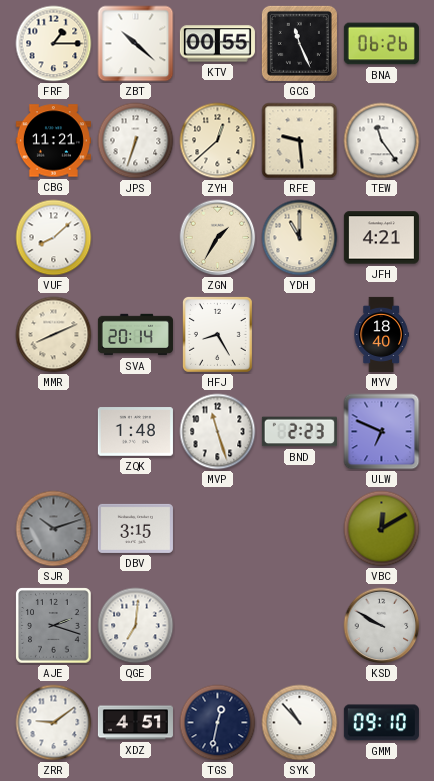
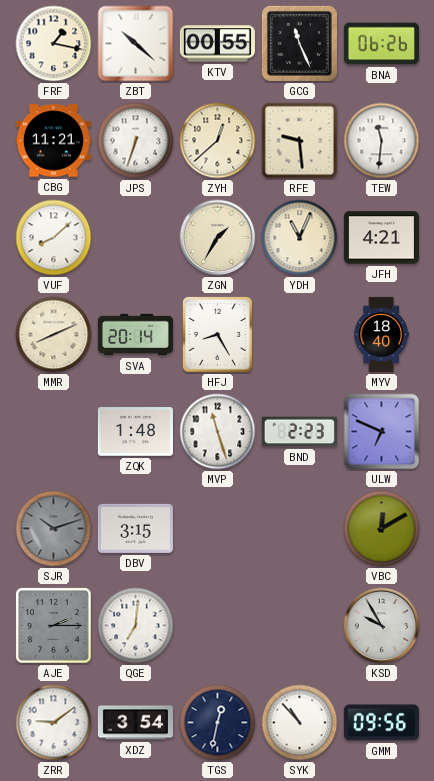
FRF: 1:15 -> 1:17
TEW: 11:24 -> 11:31
YDH: 11:00 -> 11:04
AJE: 2:18 -> 2:15
KSD: 9:50 -> 9:55
XDZ: 4:51 -> 3:54
GMM: 09:10 -> 09:56
